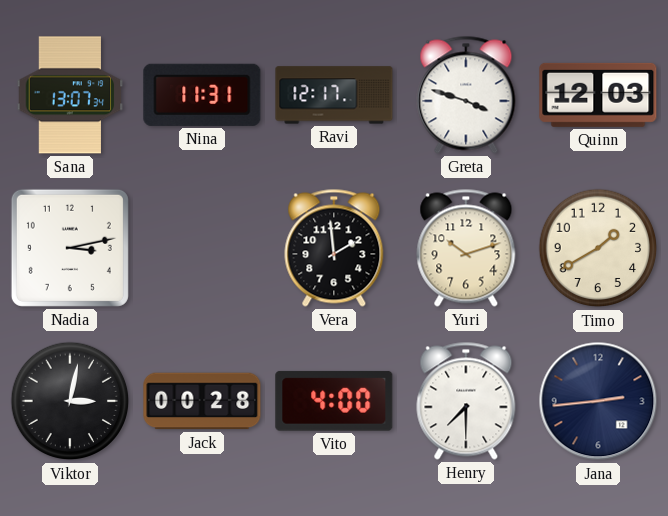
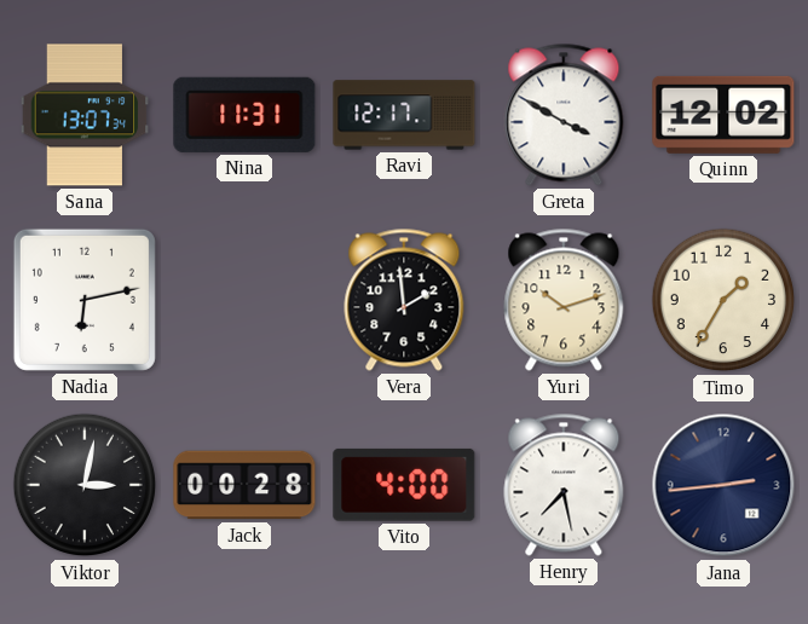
Greta: 3:48 -> 3:50
Quinn: 12:03 -> 12:02
Nadia: 3:13 -> 6:13
Timo: 1:40 -> 1:35
Henry: 7:30 -> 7:28
